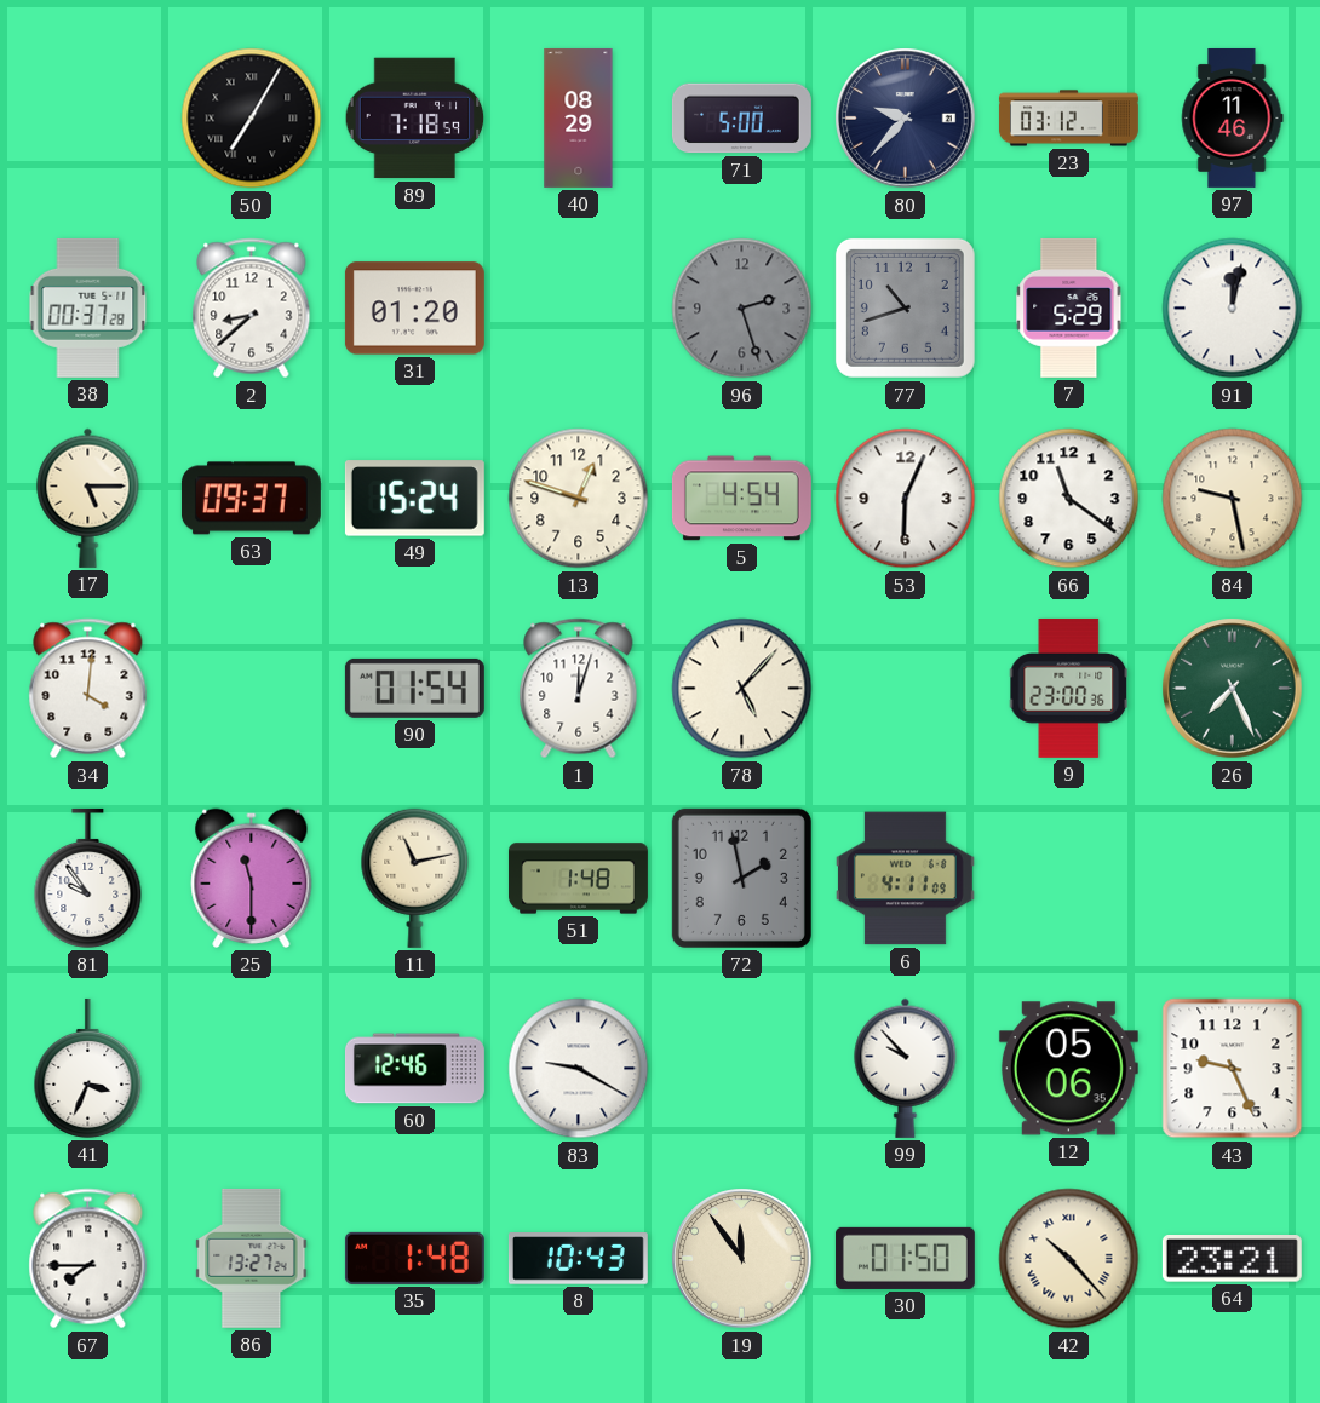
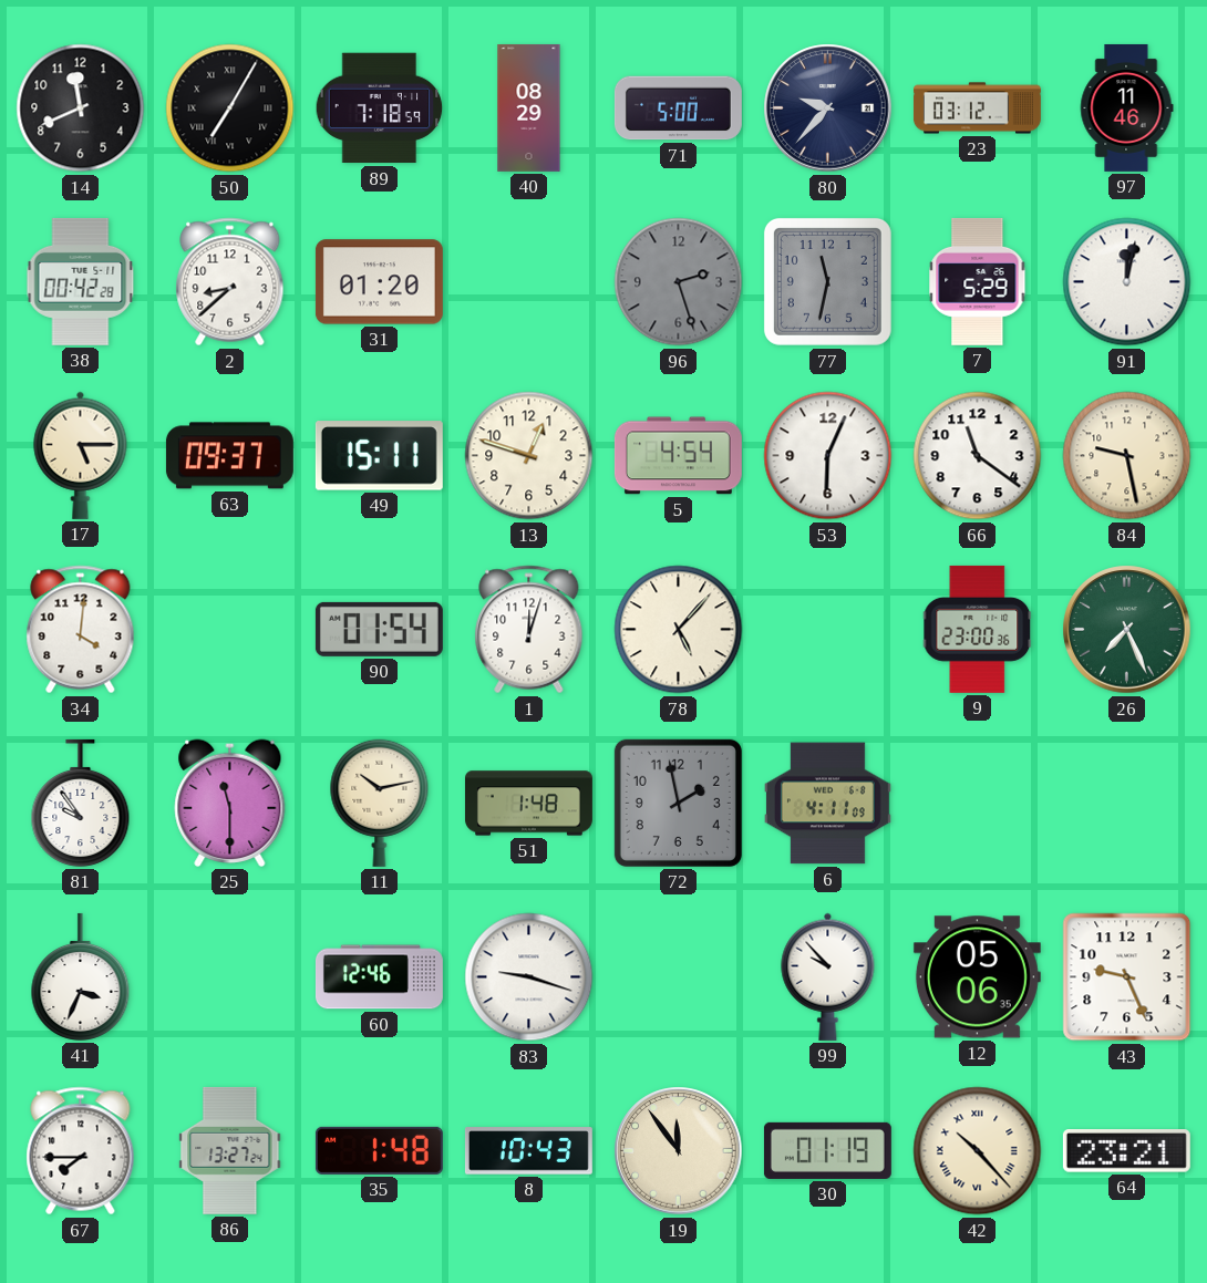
14: none -> 11:41
38: 00:37 -> 00:42
77: 10:42 -> 11:32
49: 15:24 -> 15:11
11: 11:13 -> 10:13
83: 9:20 -> 9:18
30: 01:50 -> 01:19
